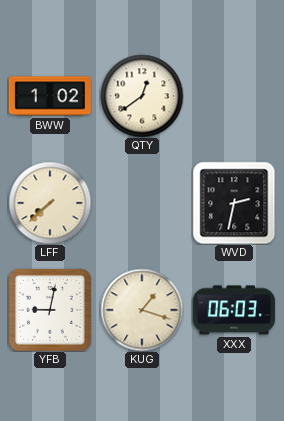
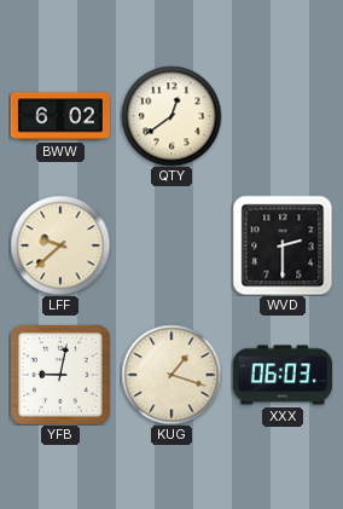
BWW: 1:02 -> 6:02
LFF: 7:38 -> 9:38
WVD: 2:32 -> 2:30
